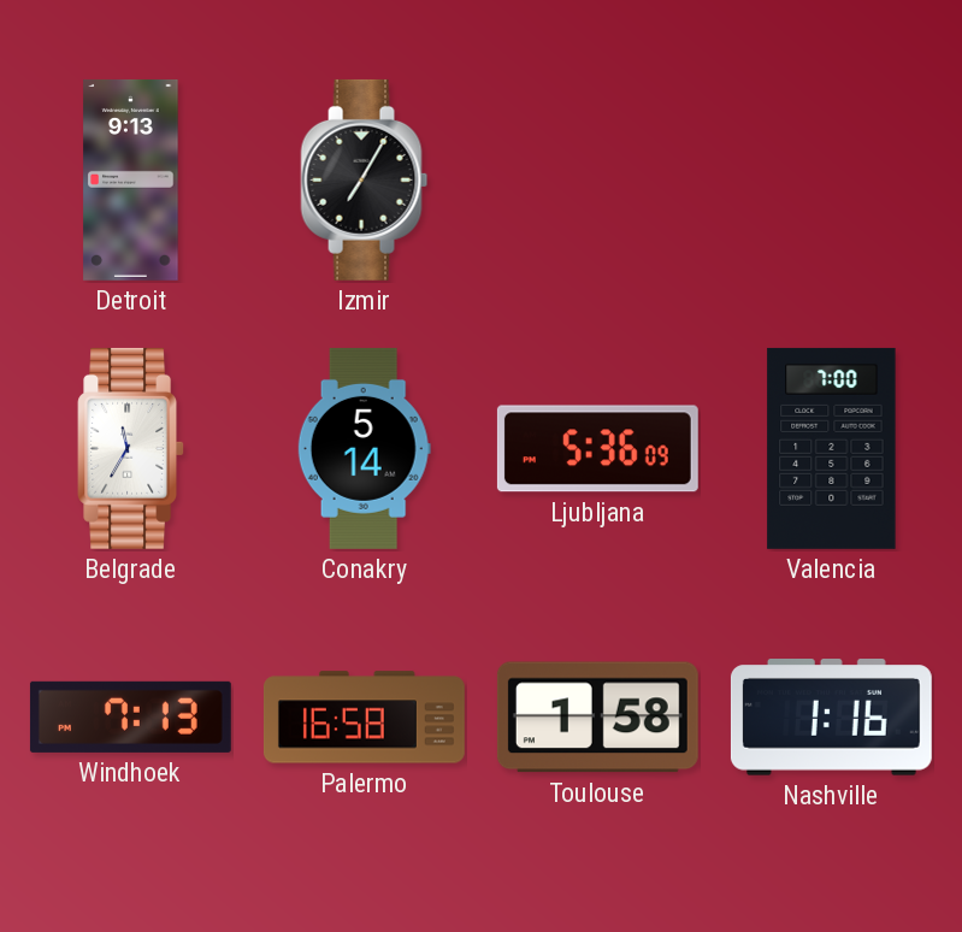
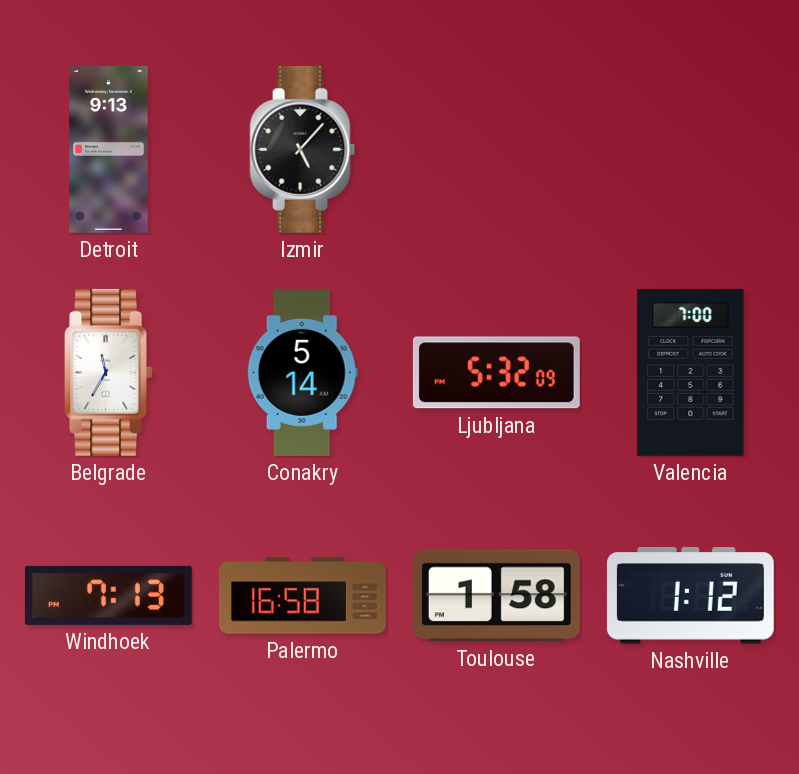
Izmir: 7:05 -> 5:07
Ljubljana: 5:36 -> 5:32
Nashville: 1:16 -> 1:12
